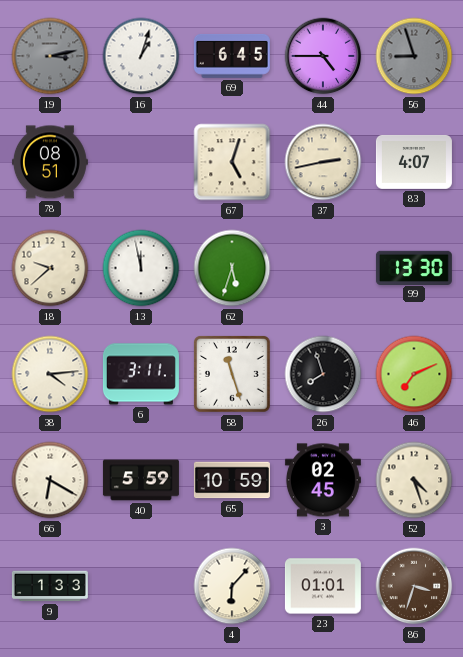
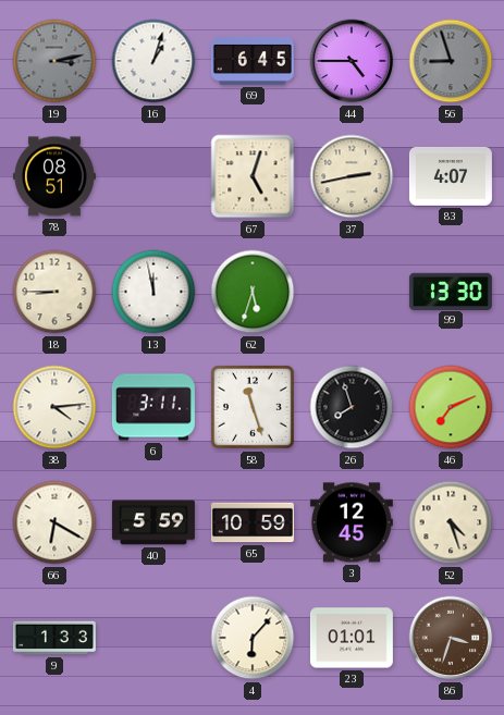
18: 9:38 -> 8:45
3: 02:45 -> 12:45
